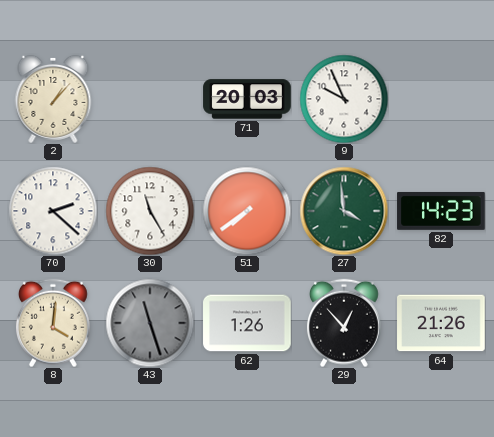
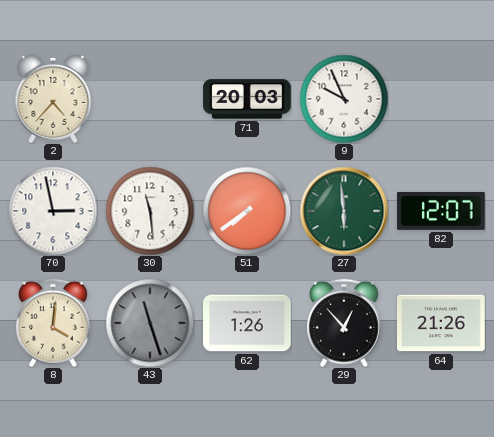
2: 1:07 -> 4:37
70: 2:22 -> 2:58
30: 11:25 -> 11:29
27: 3:59 -> 5:59
82: 14:23 -> 12:07
